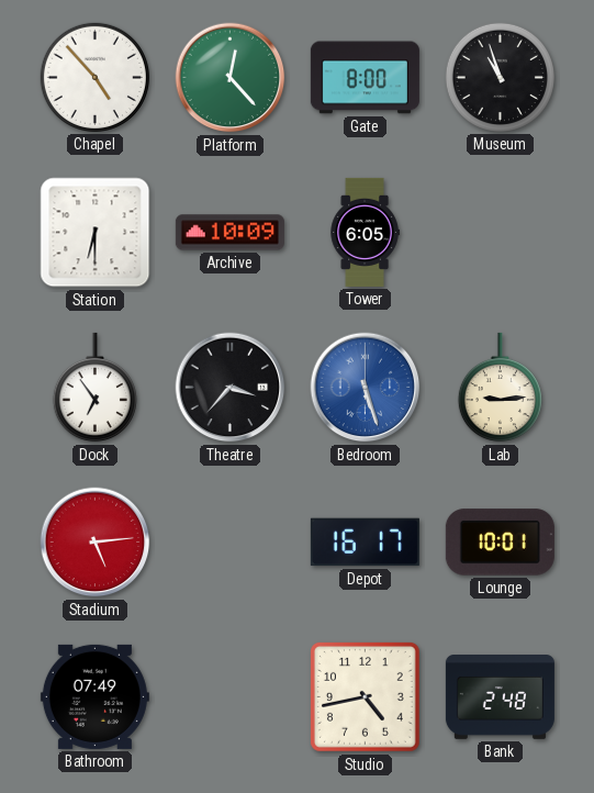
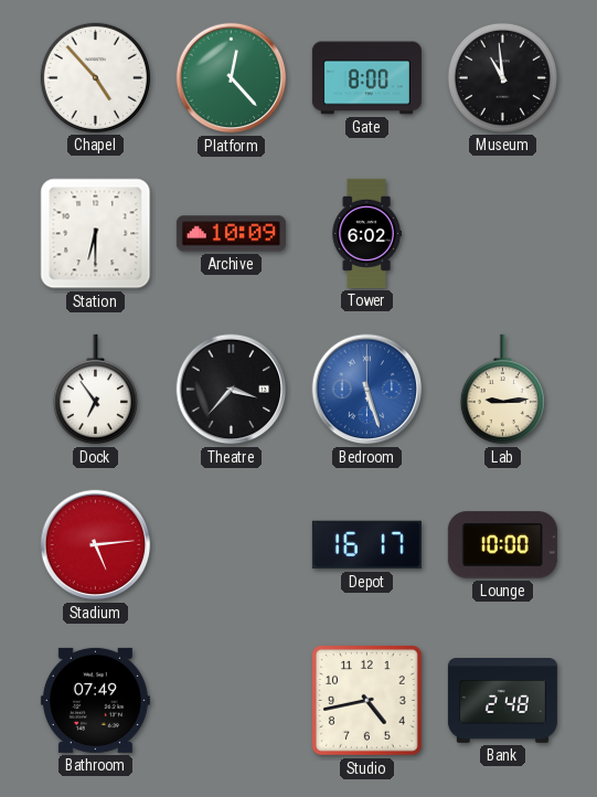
Museum: 10:57 -> 10:59
Tower: 6:05 -> 6:02
Lounge: 10:01 -> 10:00
